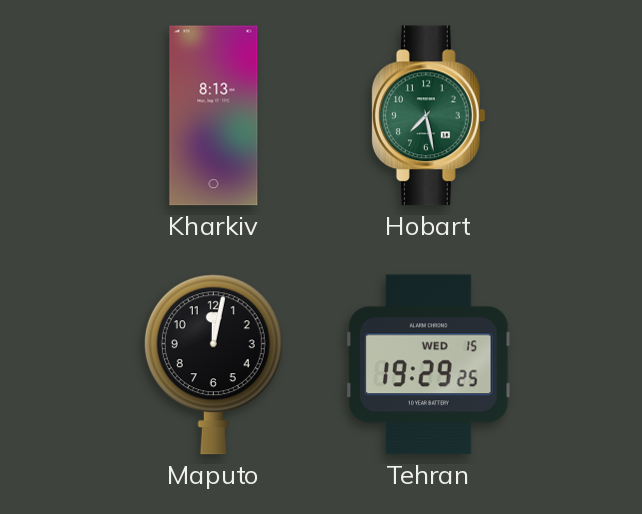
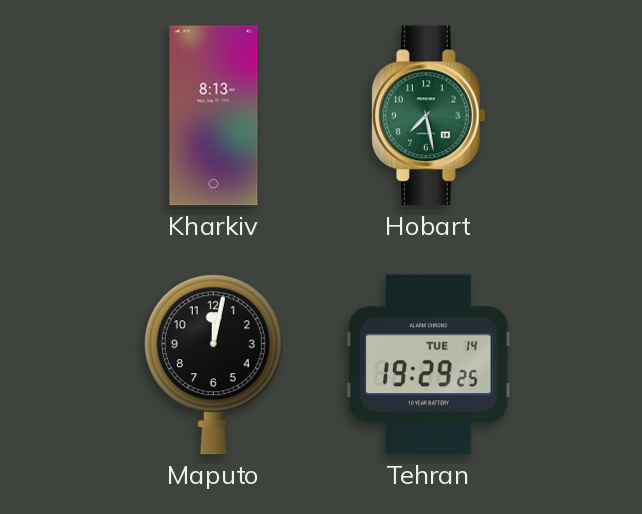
Tehran date: WED 15 -> TUE 14
